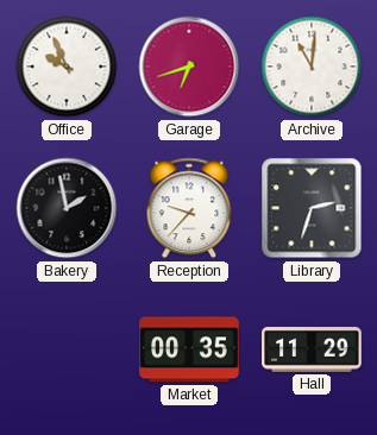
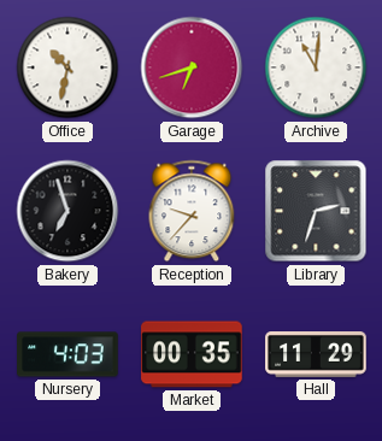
Office: 9:56 -> 10:32
Bakery: 1:58 -> 6:57
Nursery: none -> 4:03
